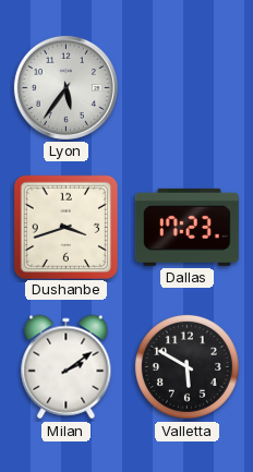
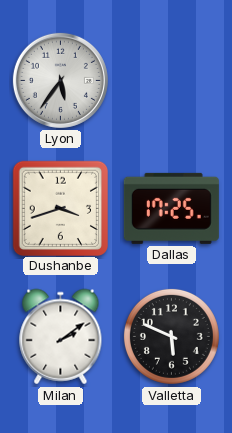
Dallas: 17:23 -> 17:25
Valletta: 5:50 -> 5:49
